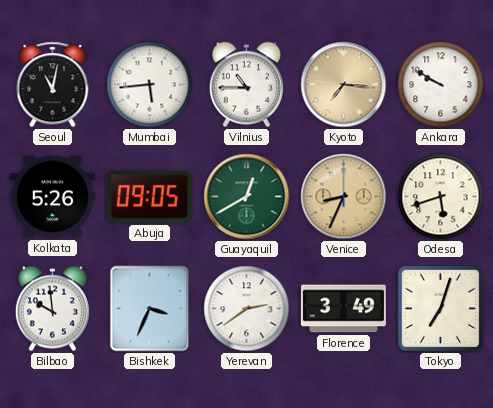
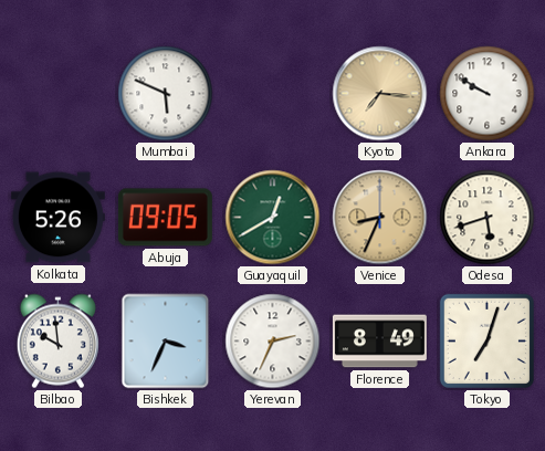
Seoul: 11:02 -> none
Mumbai: 5:44 -> 5:49
Vilnius: 10:45 -> none
Yerevan: 2:39 -> 2:34
Florence: 3:49 -> 8:49
